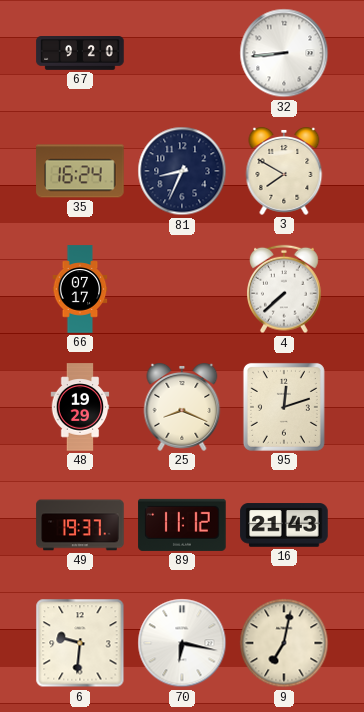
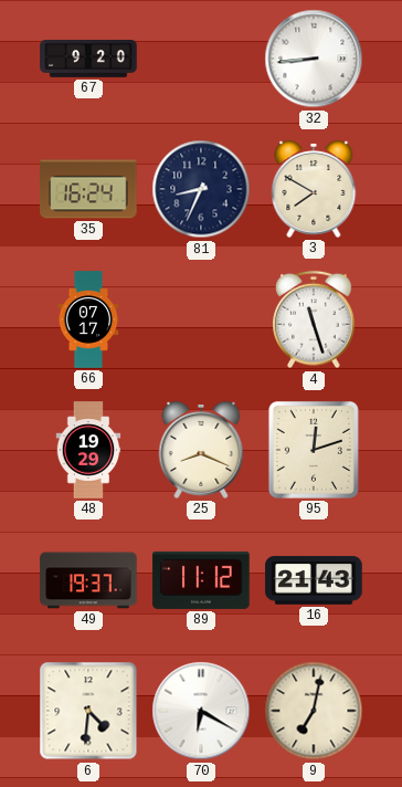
4: 7:38 -> 11:27
6: 9:31 -> 4:31
70: 6:17 -> 6:20
